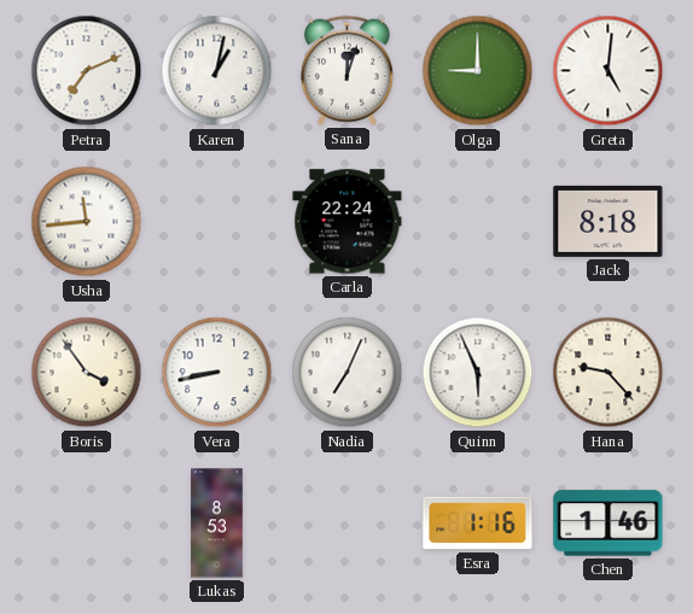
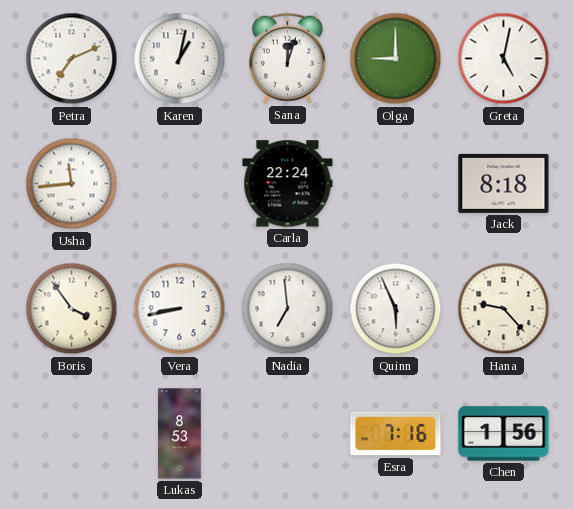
Greta: 5:01 -> 5:02
Nadia: 7:04 -> 6:59
Esra: 1:16 -> 7:16
Chen: 1:46 -> 1:56
